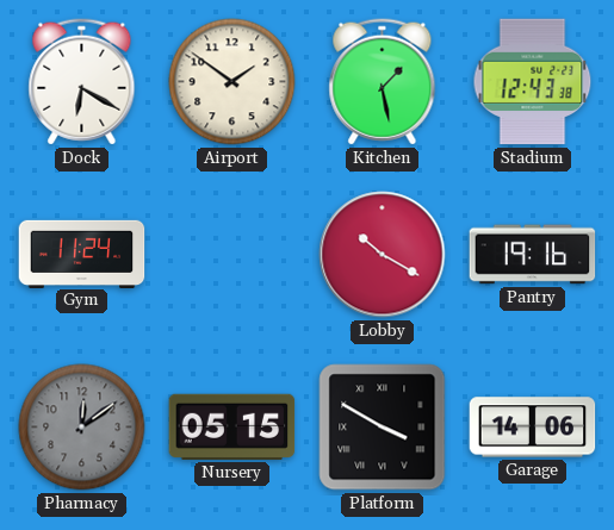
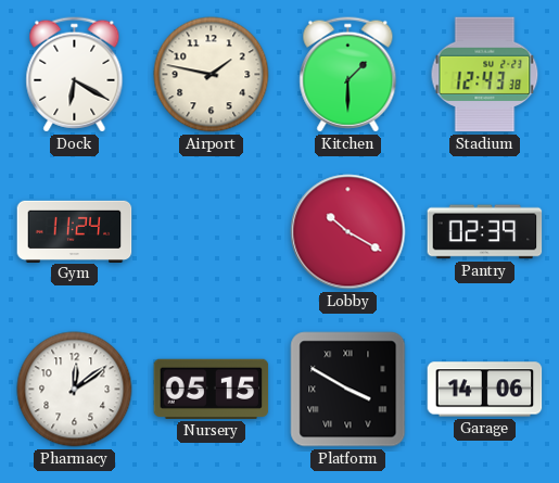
Airport: 1:51 -> 1:47
Kitchen: 1:28 -> 1:30
Pantry: 19:16 -> 02:39
Pharmacy dial: grey -> white
